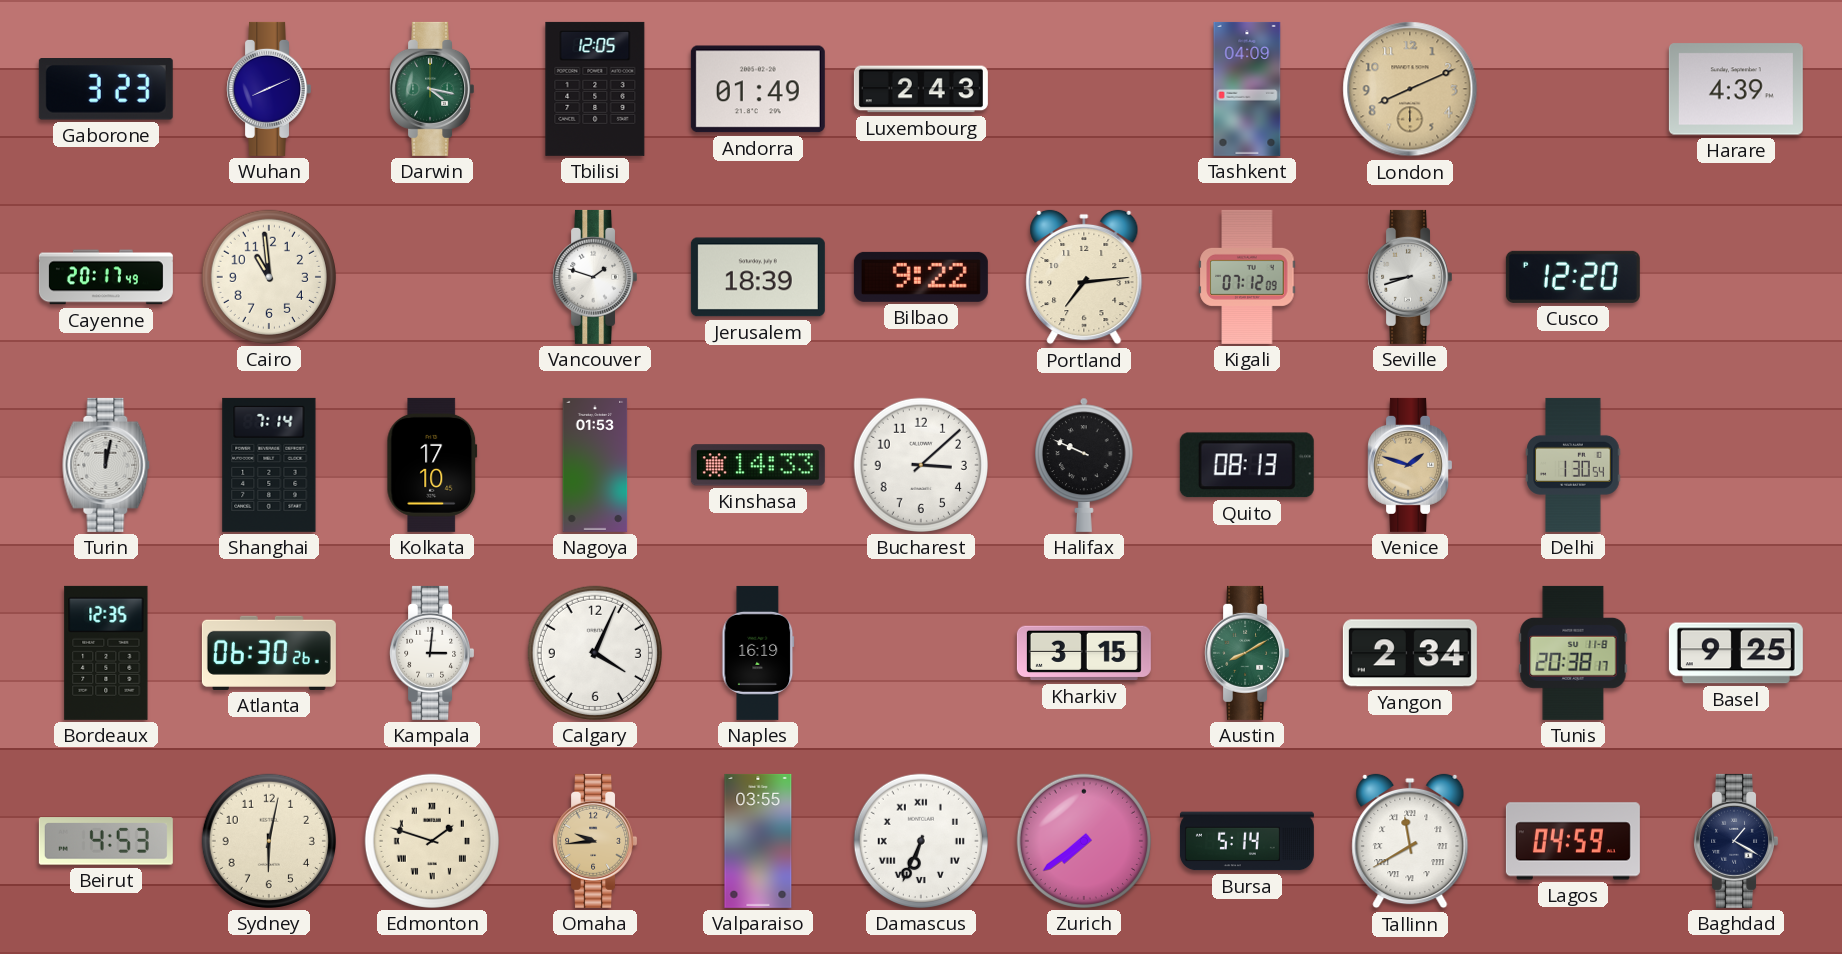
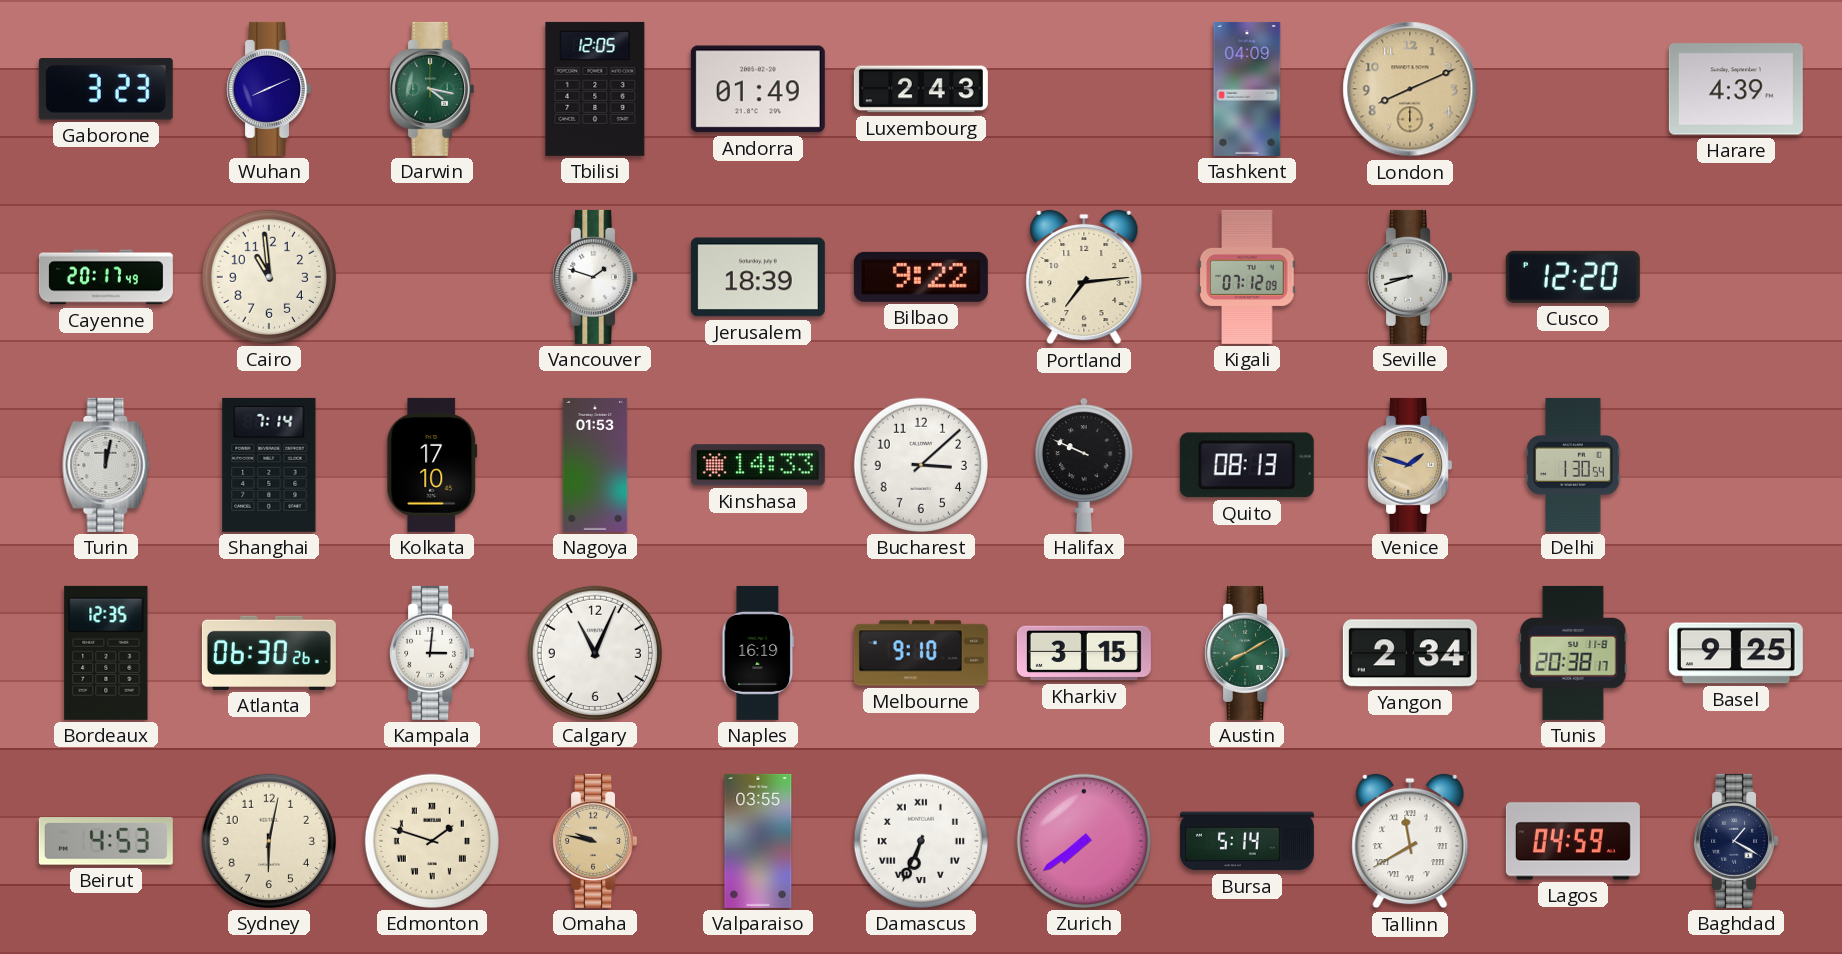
Calgary: 4:04 -> 11:04
Melbourne: none -> 9:10
Omaha: 9:44 -> 9:47
